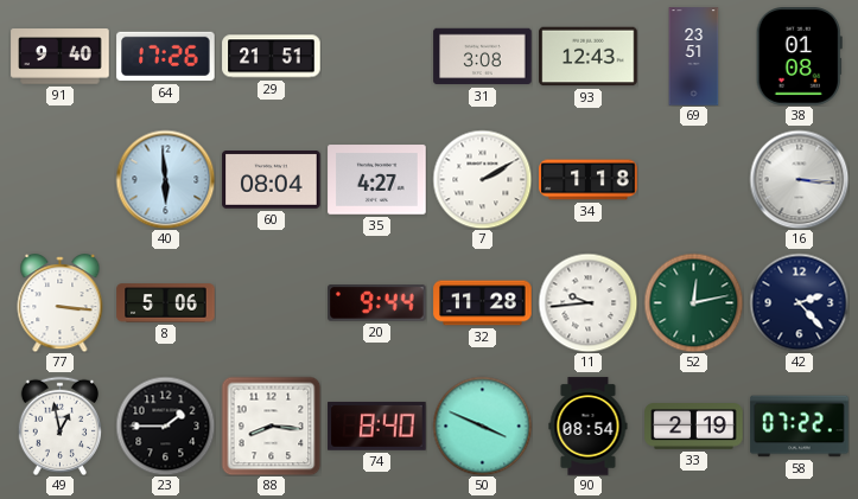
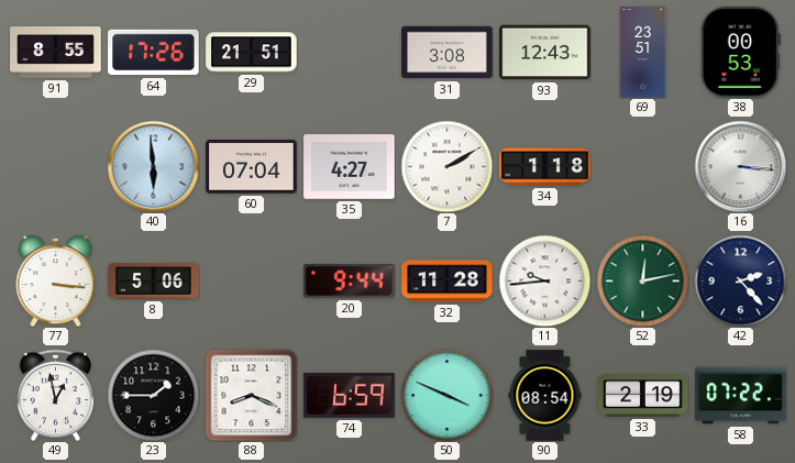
91: 9:40 -> 8:55
38: 01:08 -> 00:53
60: 08:04 -> 07:04
88: 8:16 -> 8:19
74: 8:40 -> 6:59
